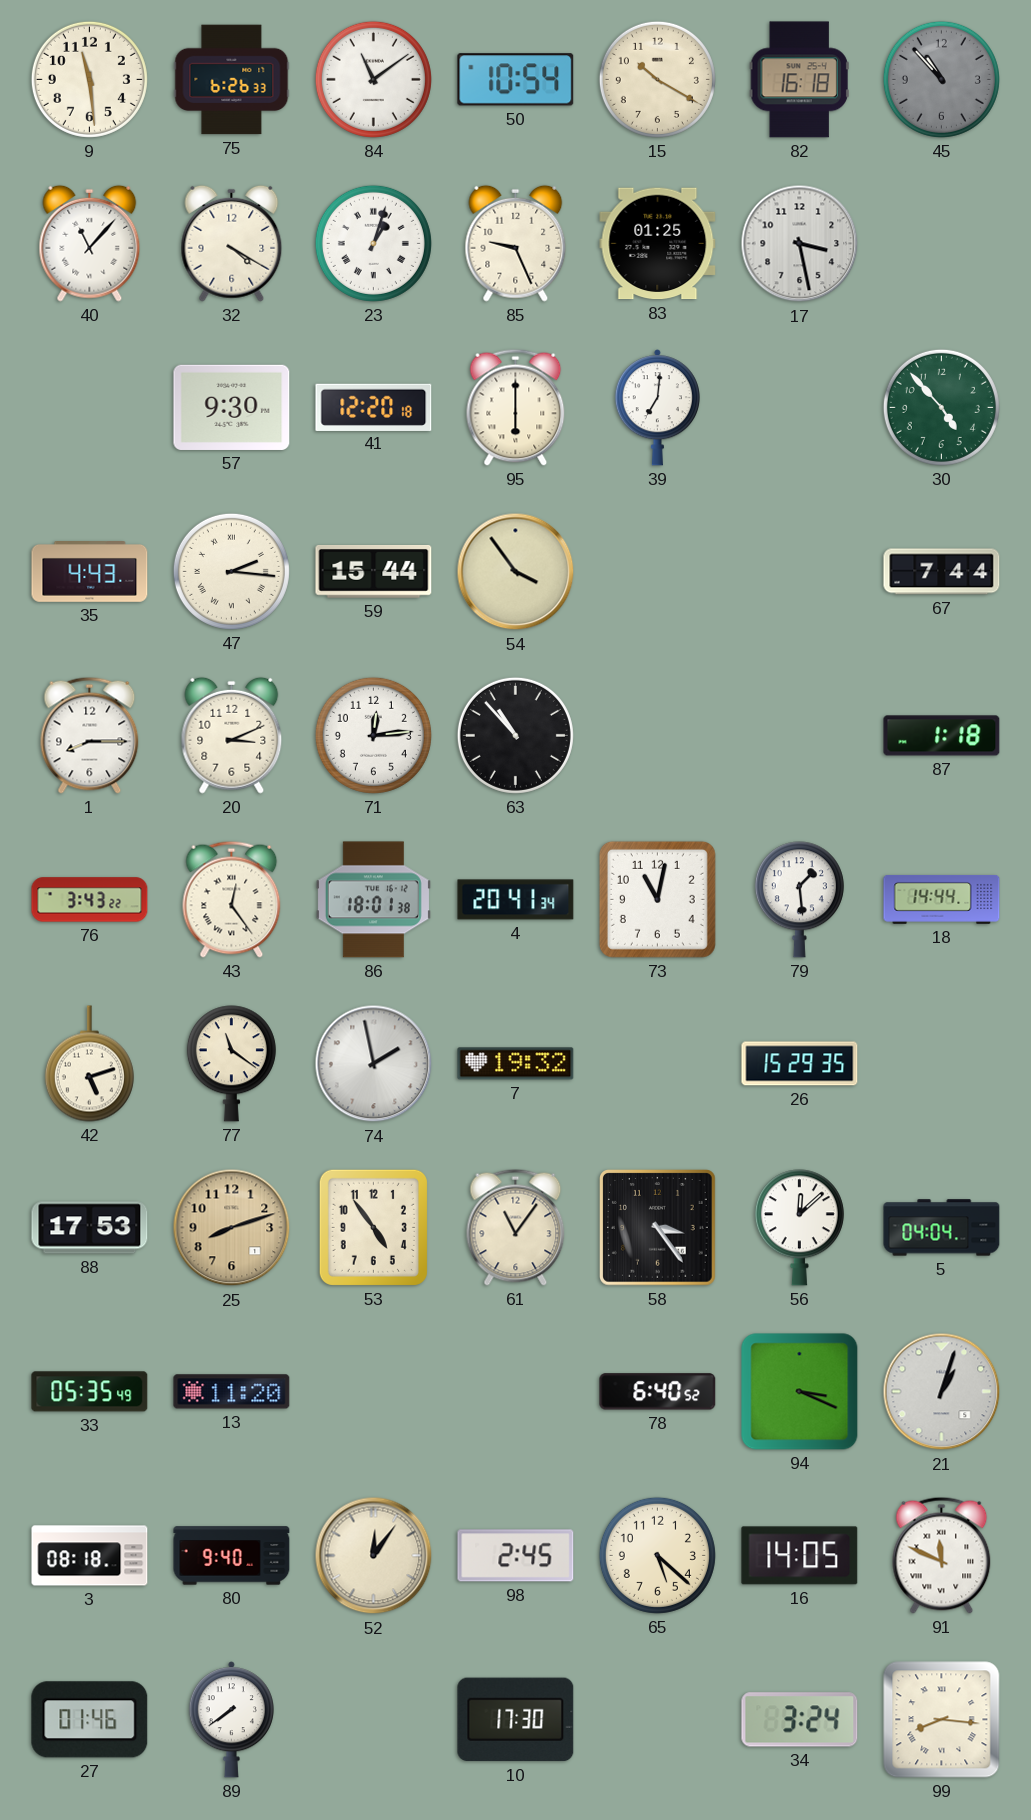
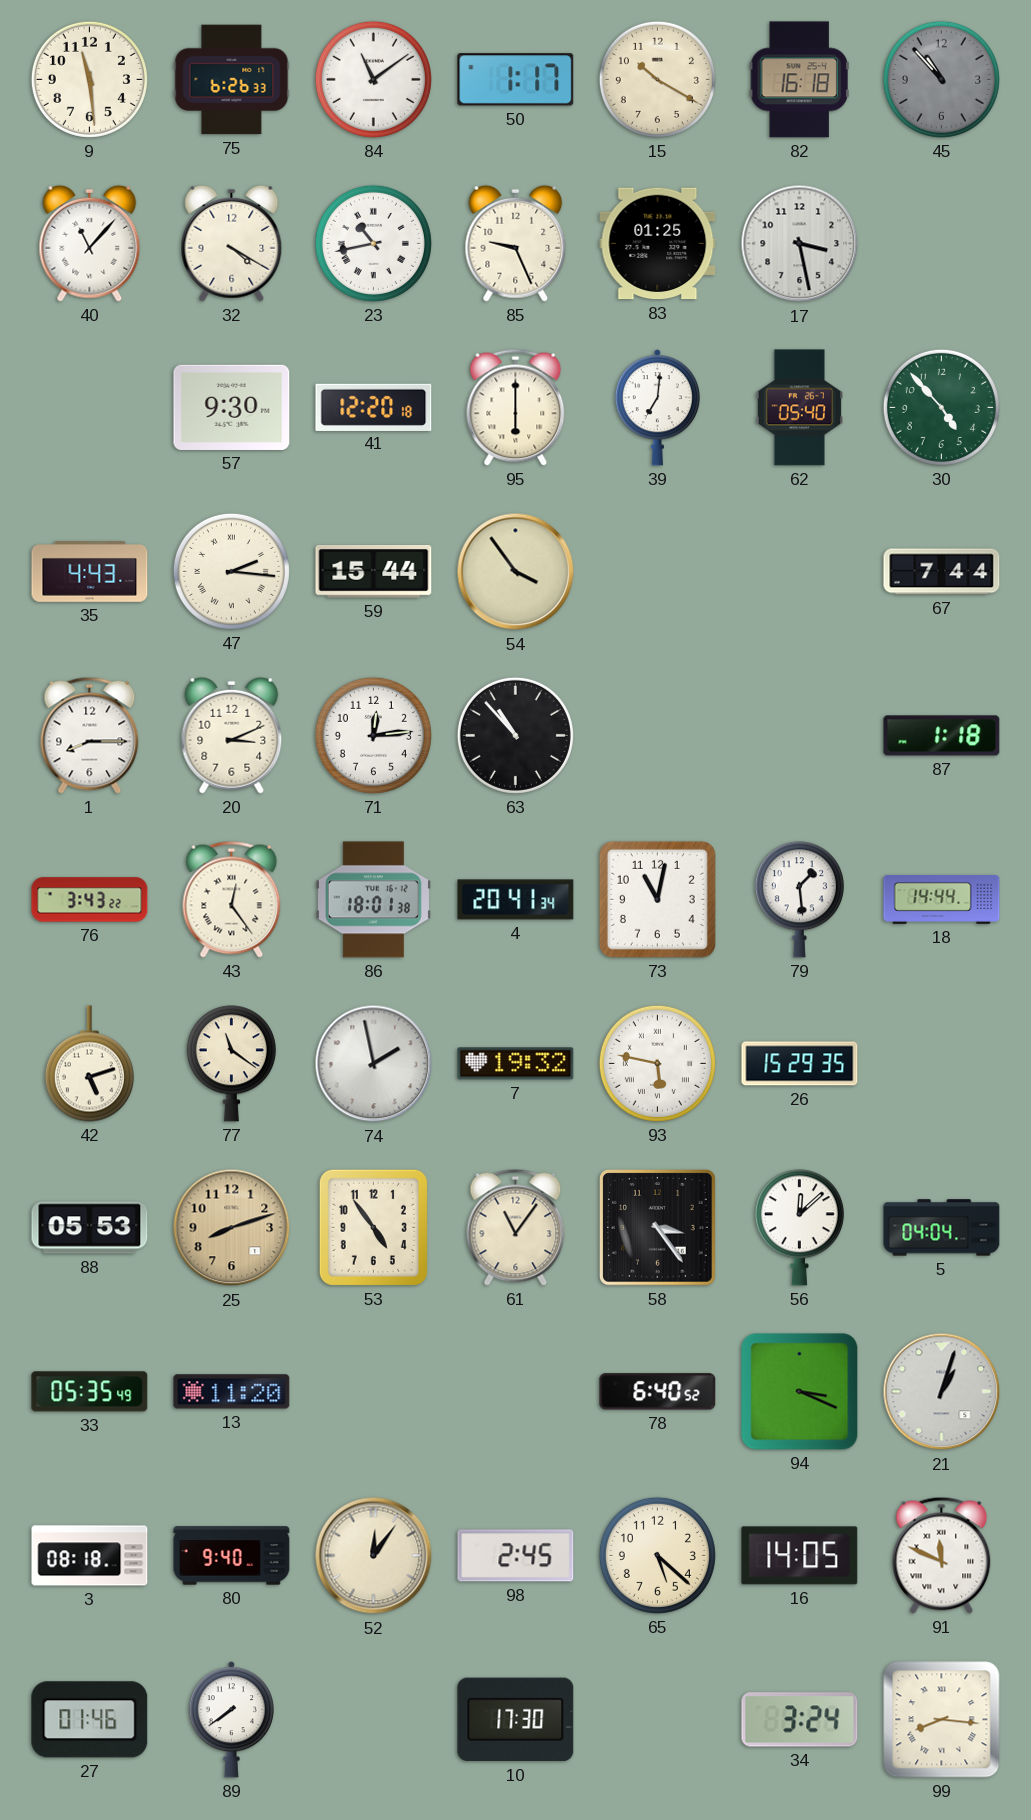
50: 10:54 -> 1:17
23: 1:03 -> 10:43
62: none -> 05:40
93: none -> 5:47
88: 17:53 -> 05:53
